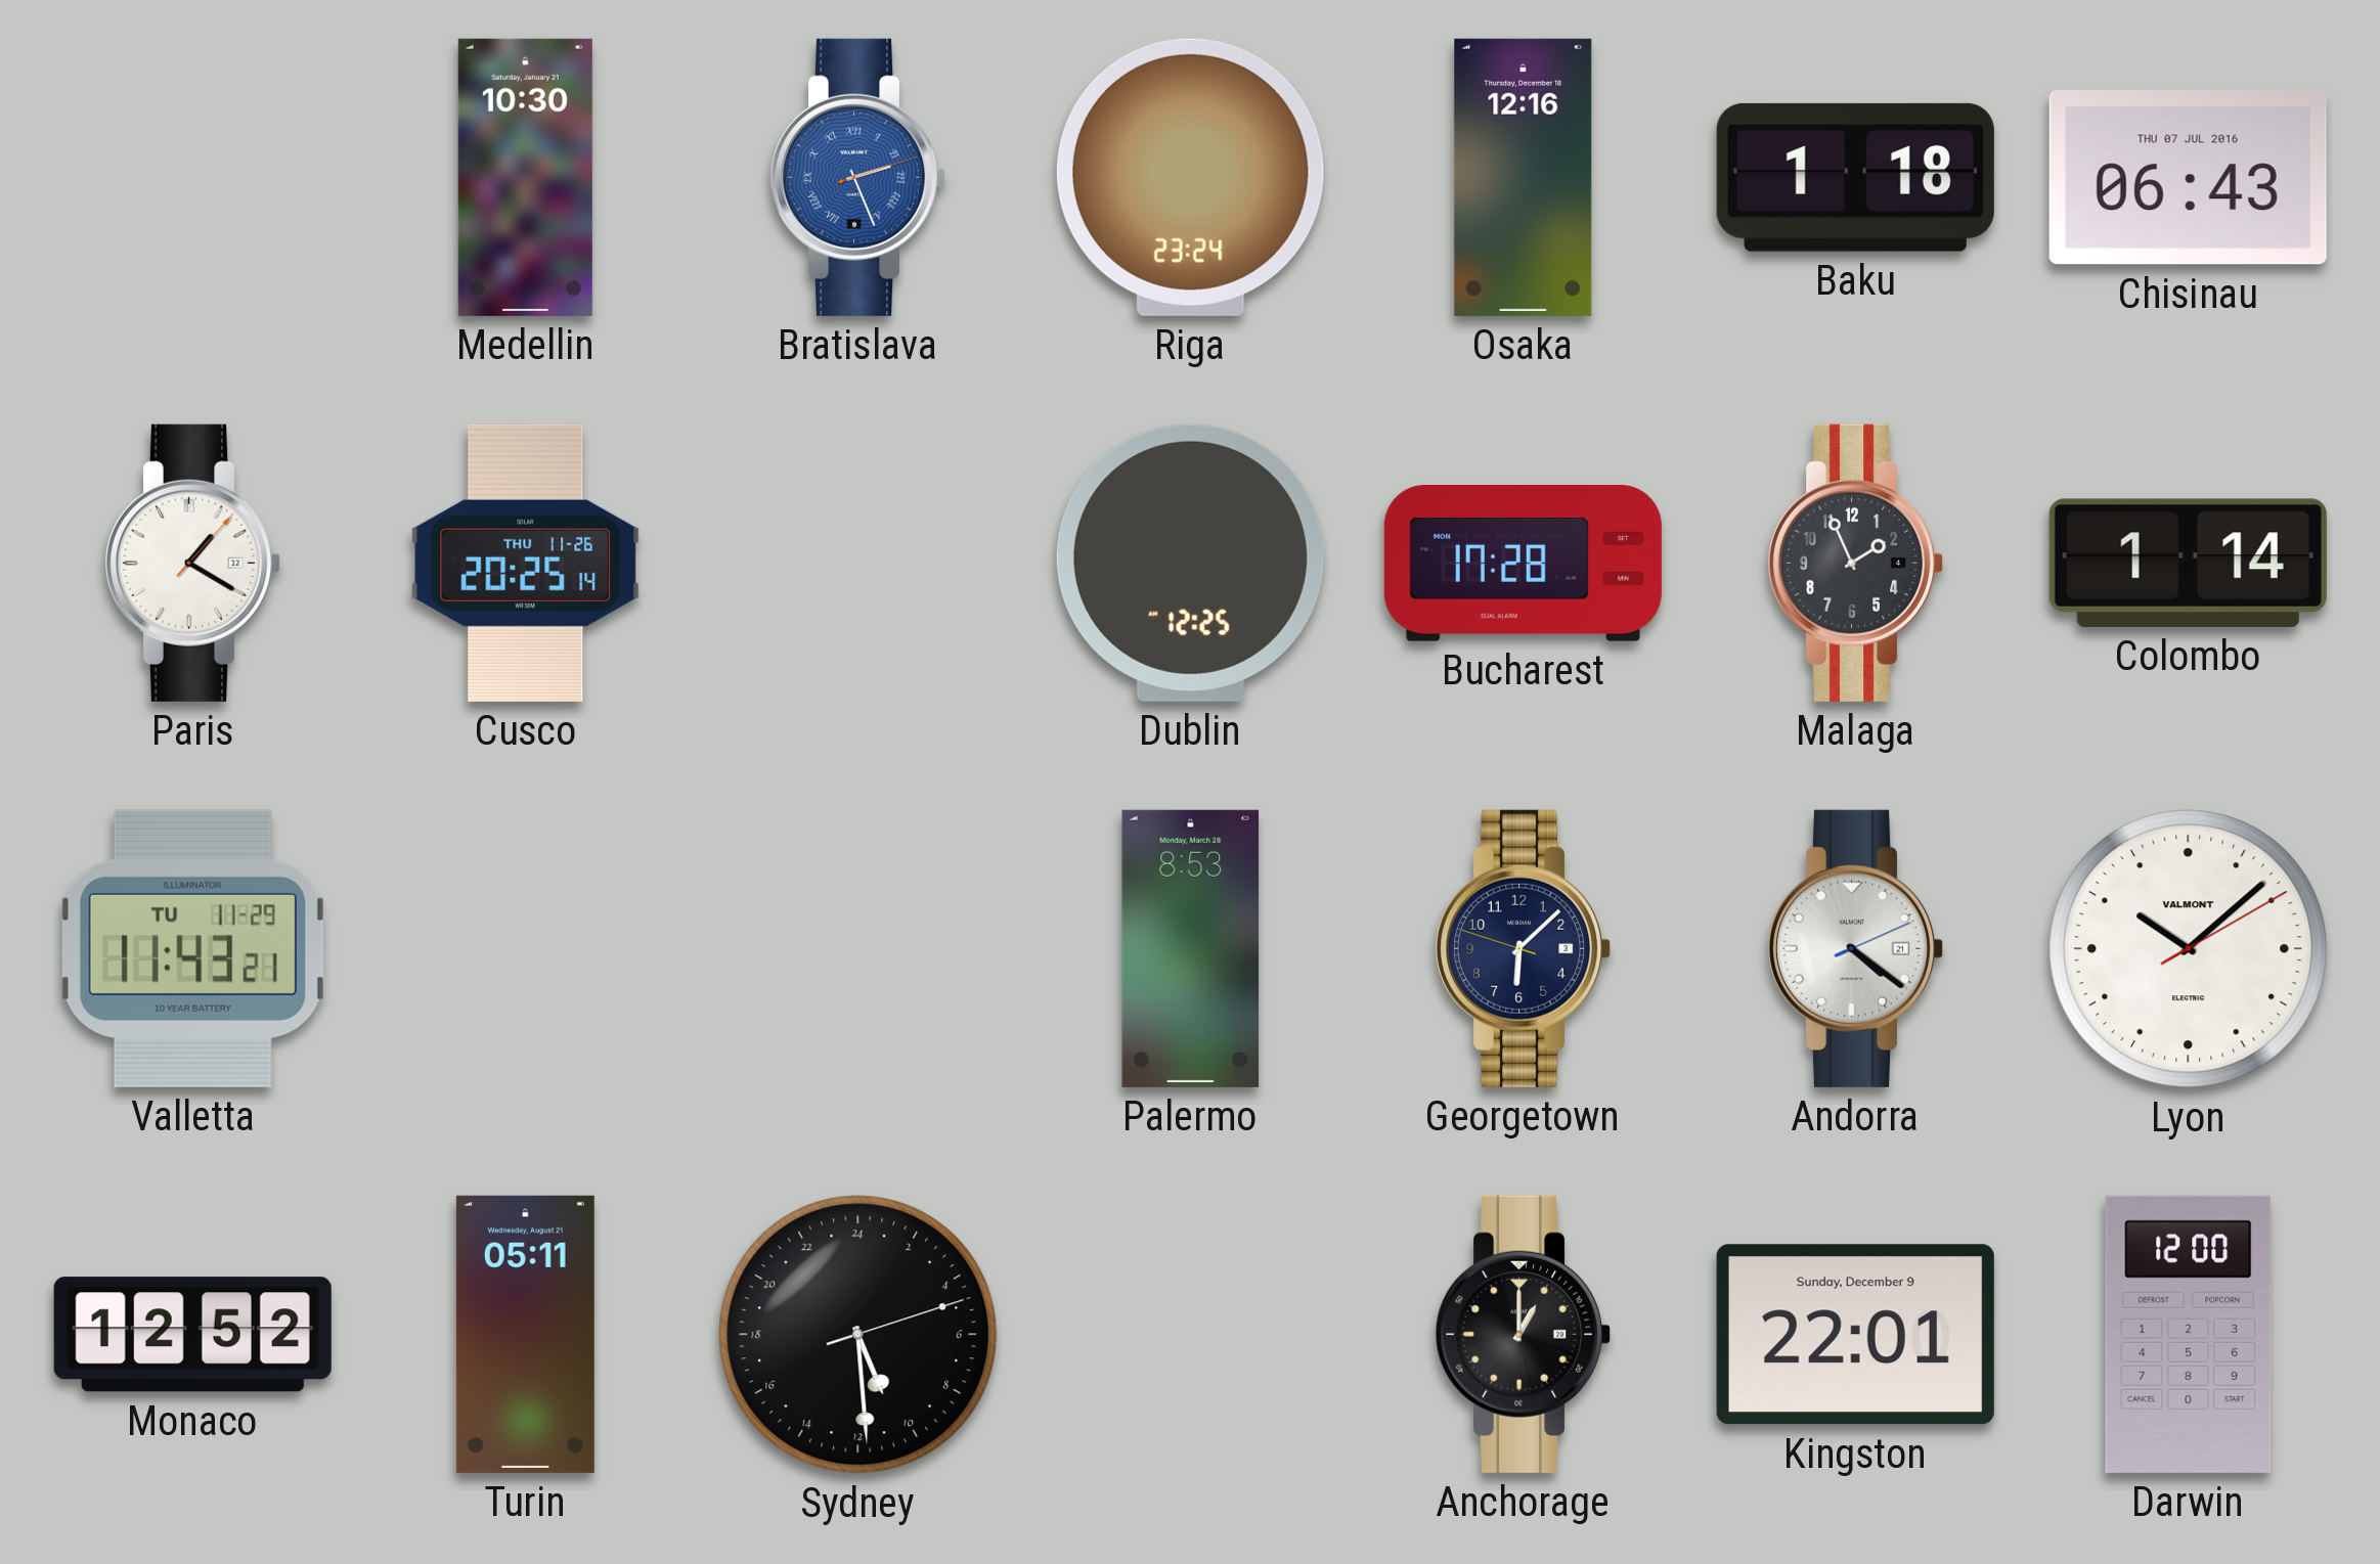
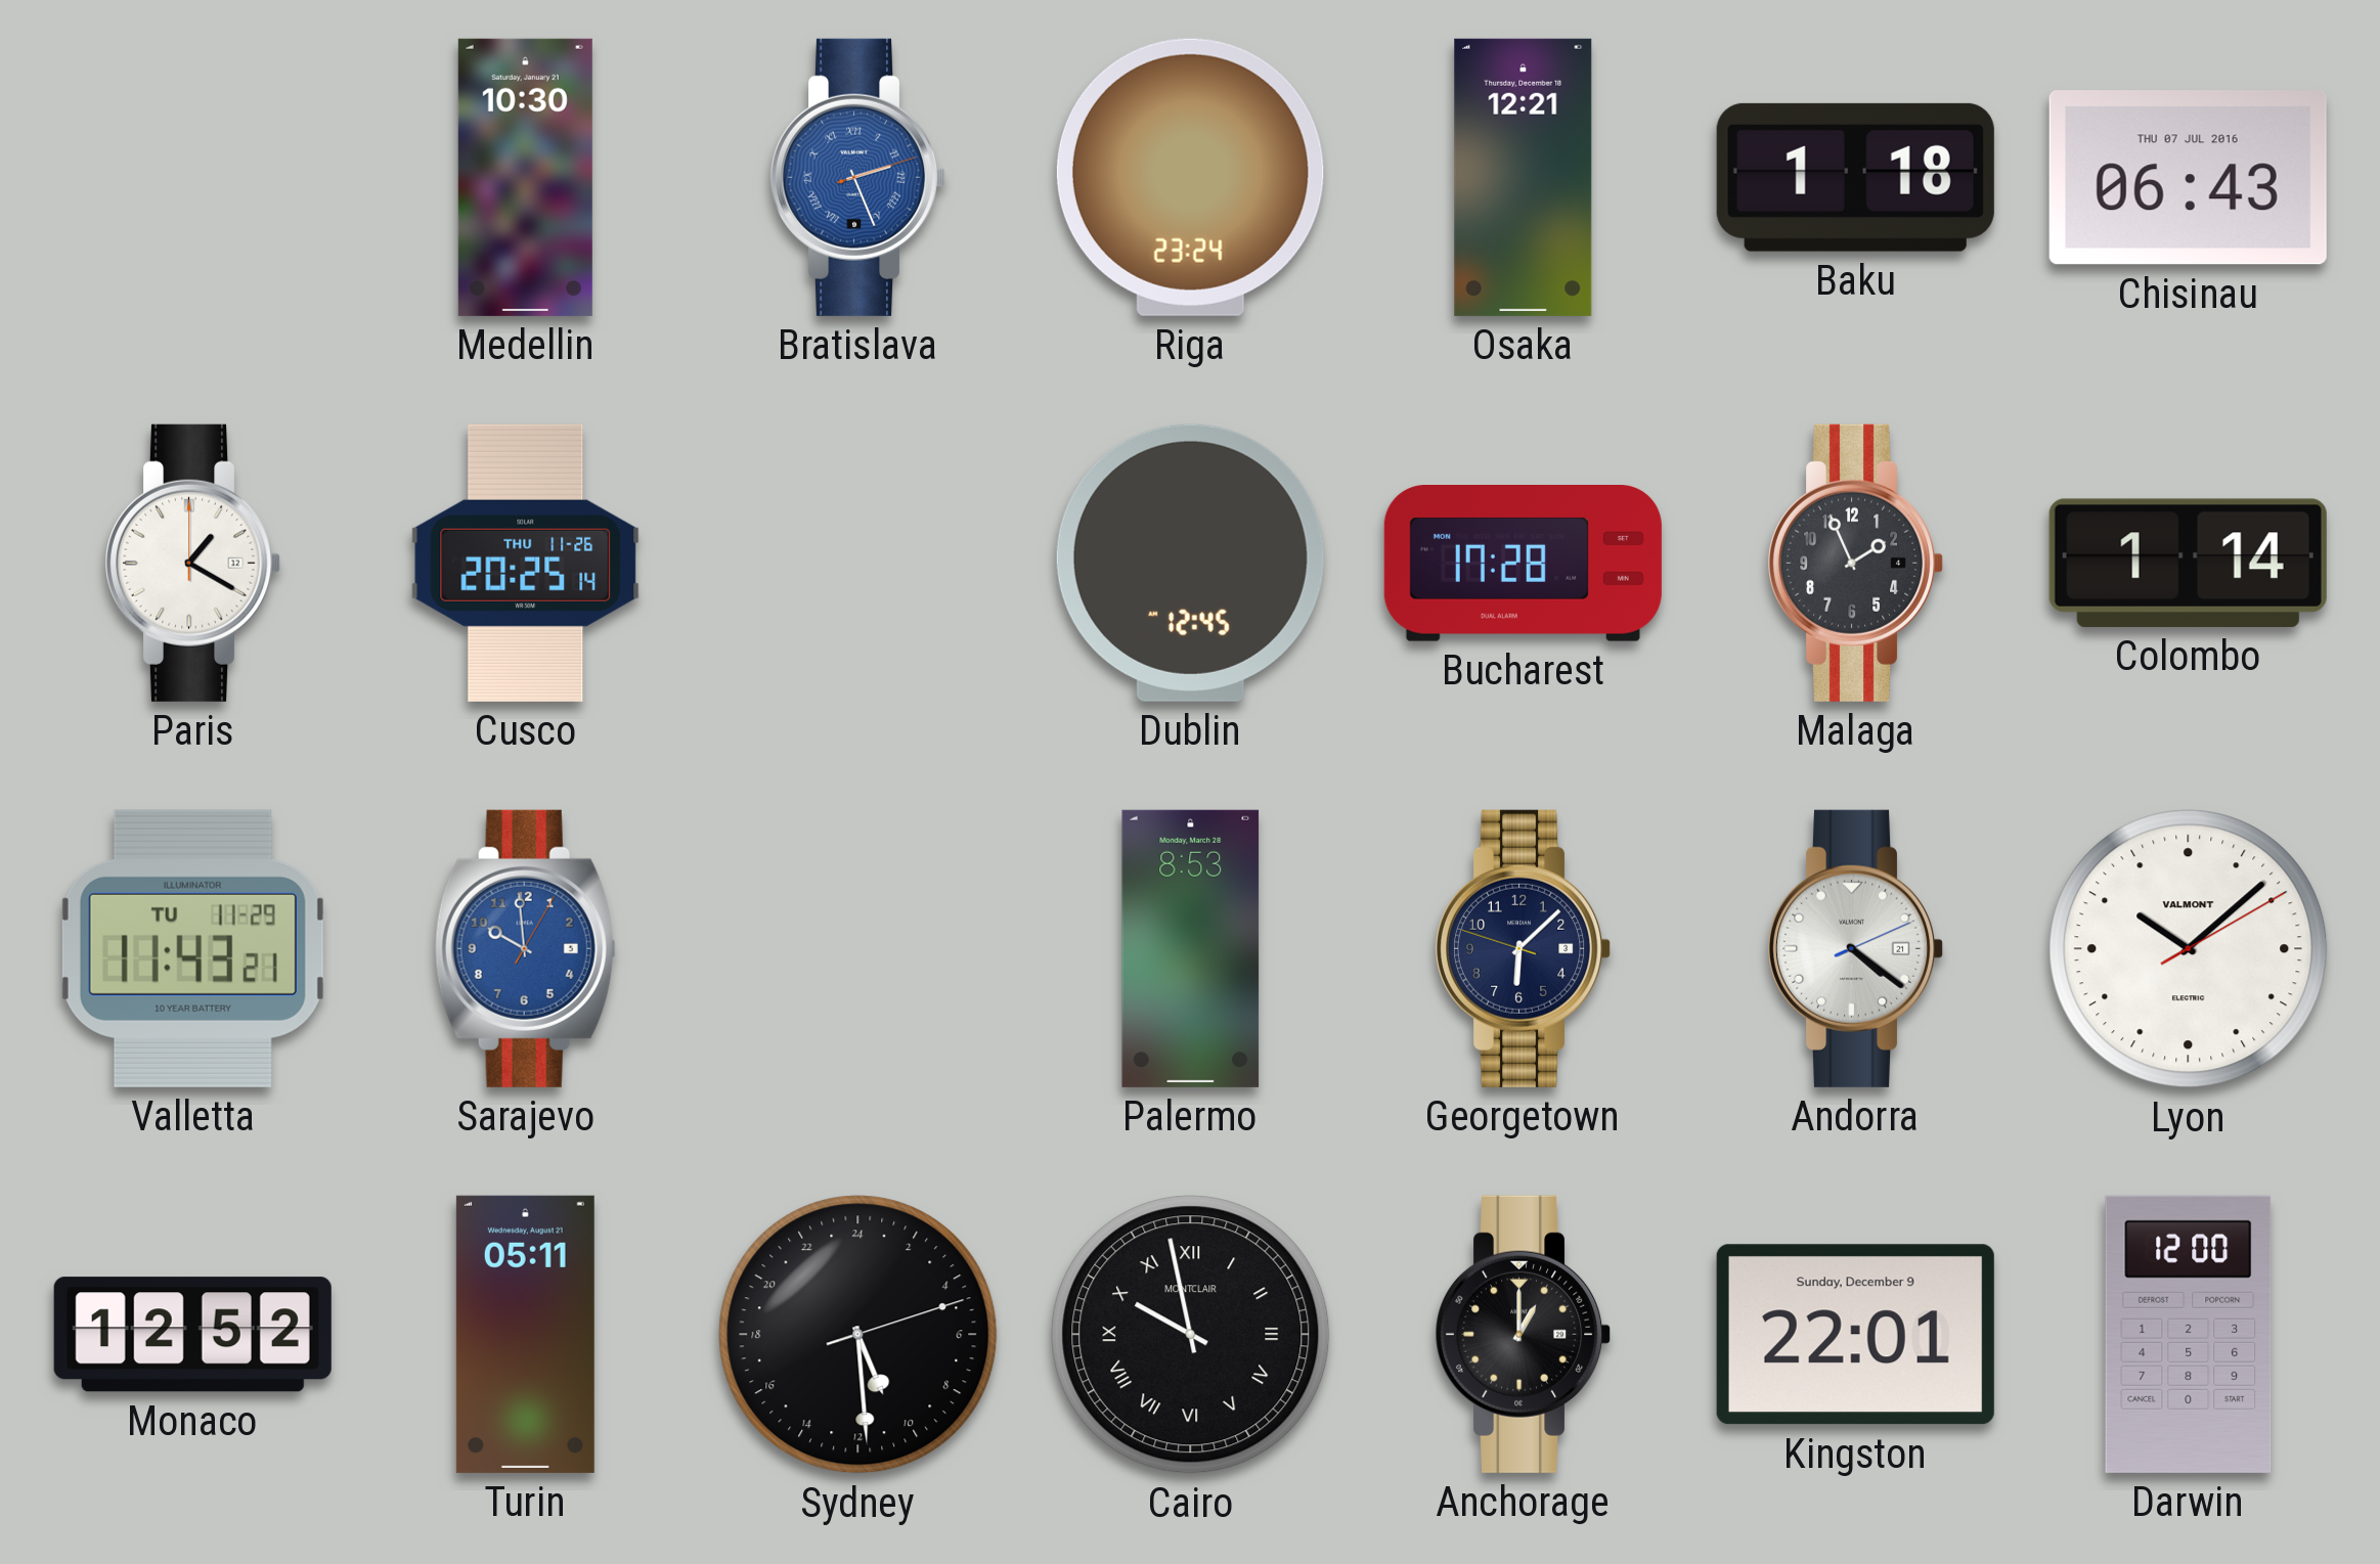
Osaka: 12:16 -> 12:21
Paris: 1:20:07 -> 1:20:00
Dublin: 12:25 -> 12:45
Sarajevo: none -> 9:59
Cairo: none -> 9:58
